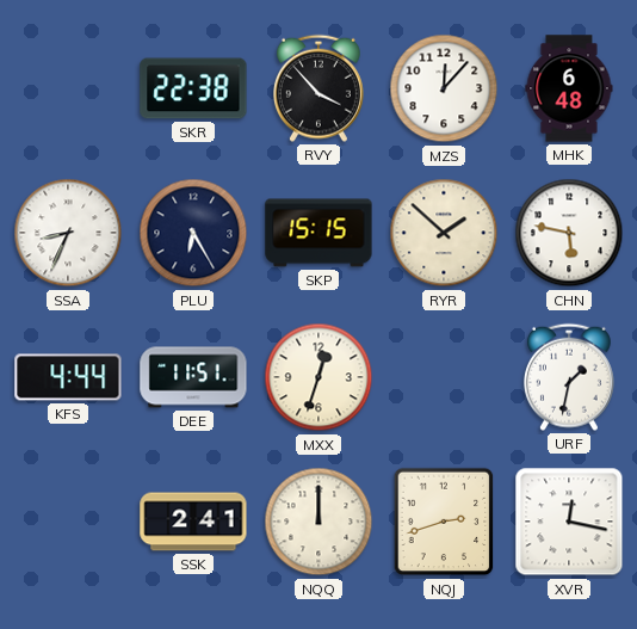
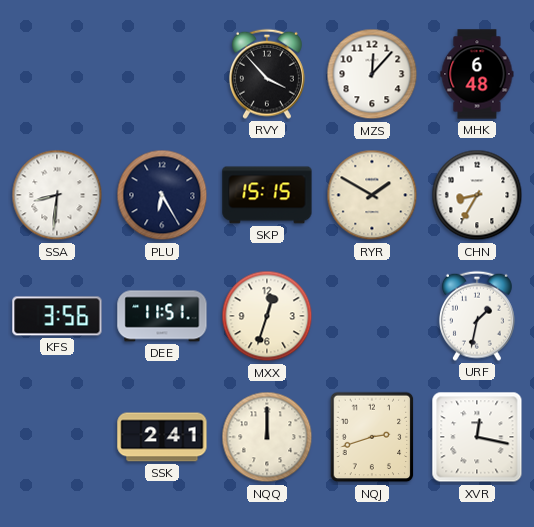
SKR: 22:38 -> none
SSA: 8:34 -> 8:31
RYR: 1:52 -> 1:50
CHN: 5:47 -> 8:35
KFS: 4:44 -> 3:56
